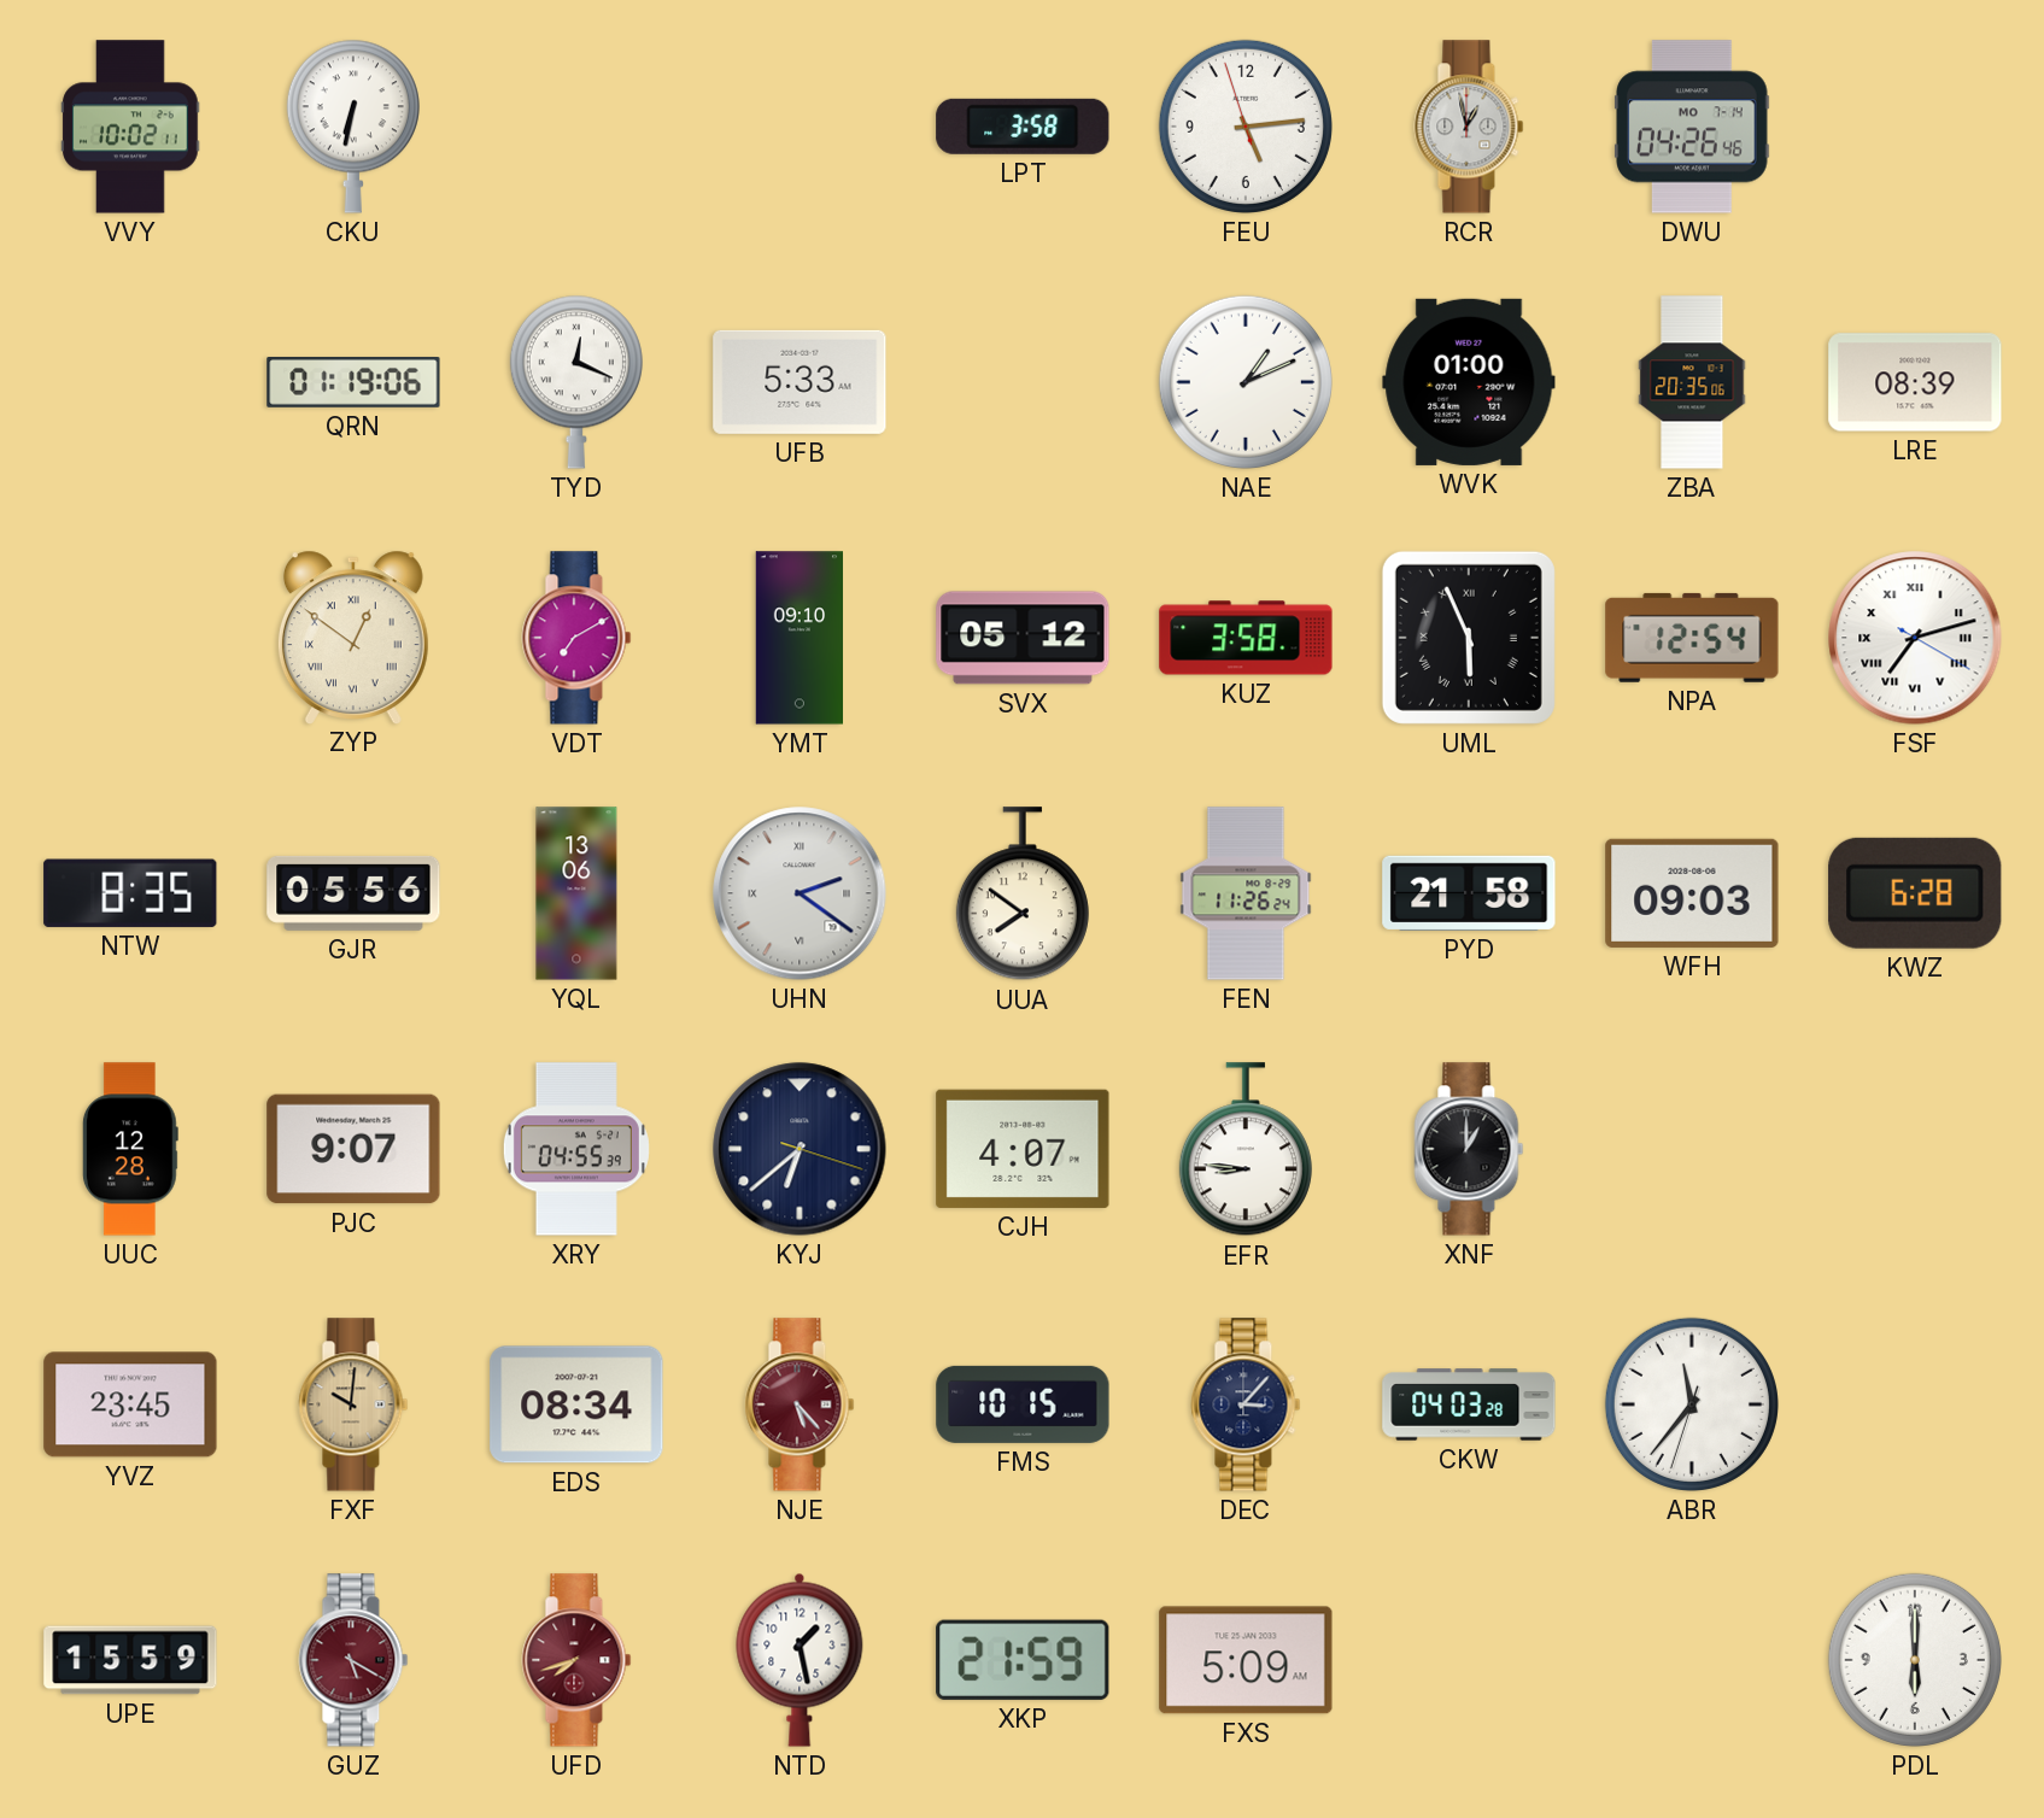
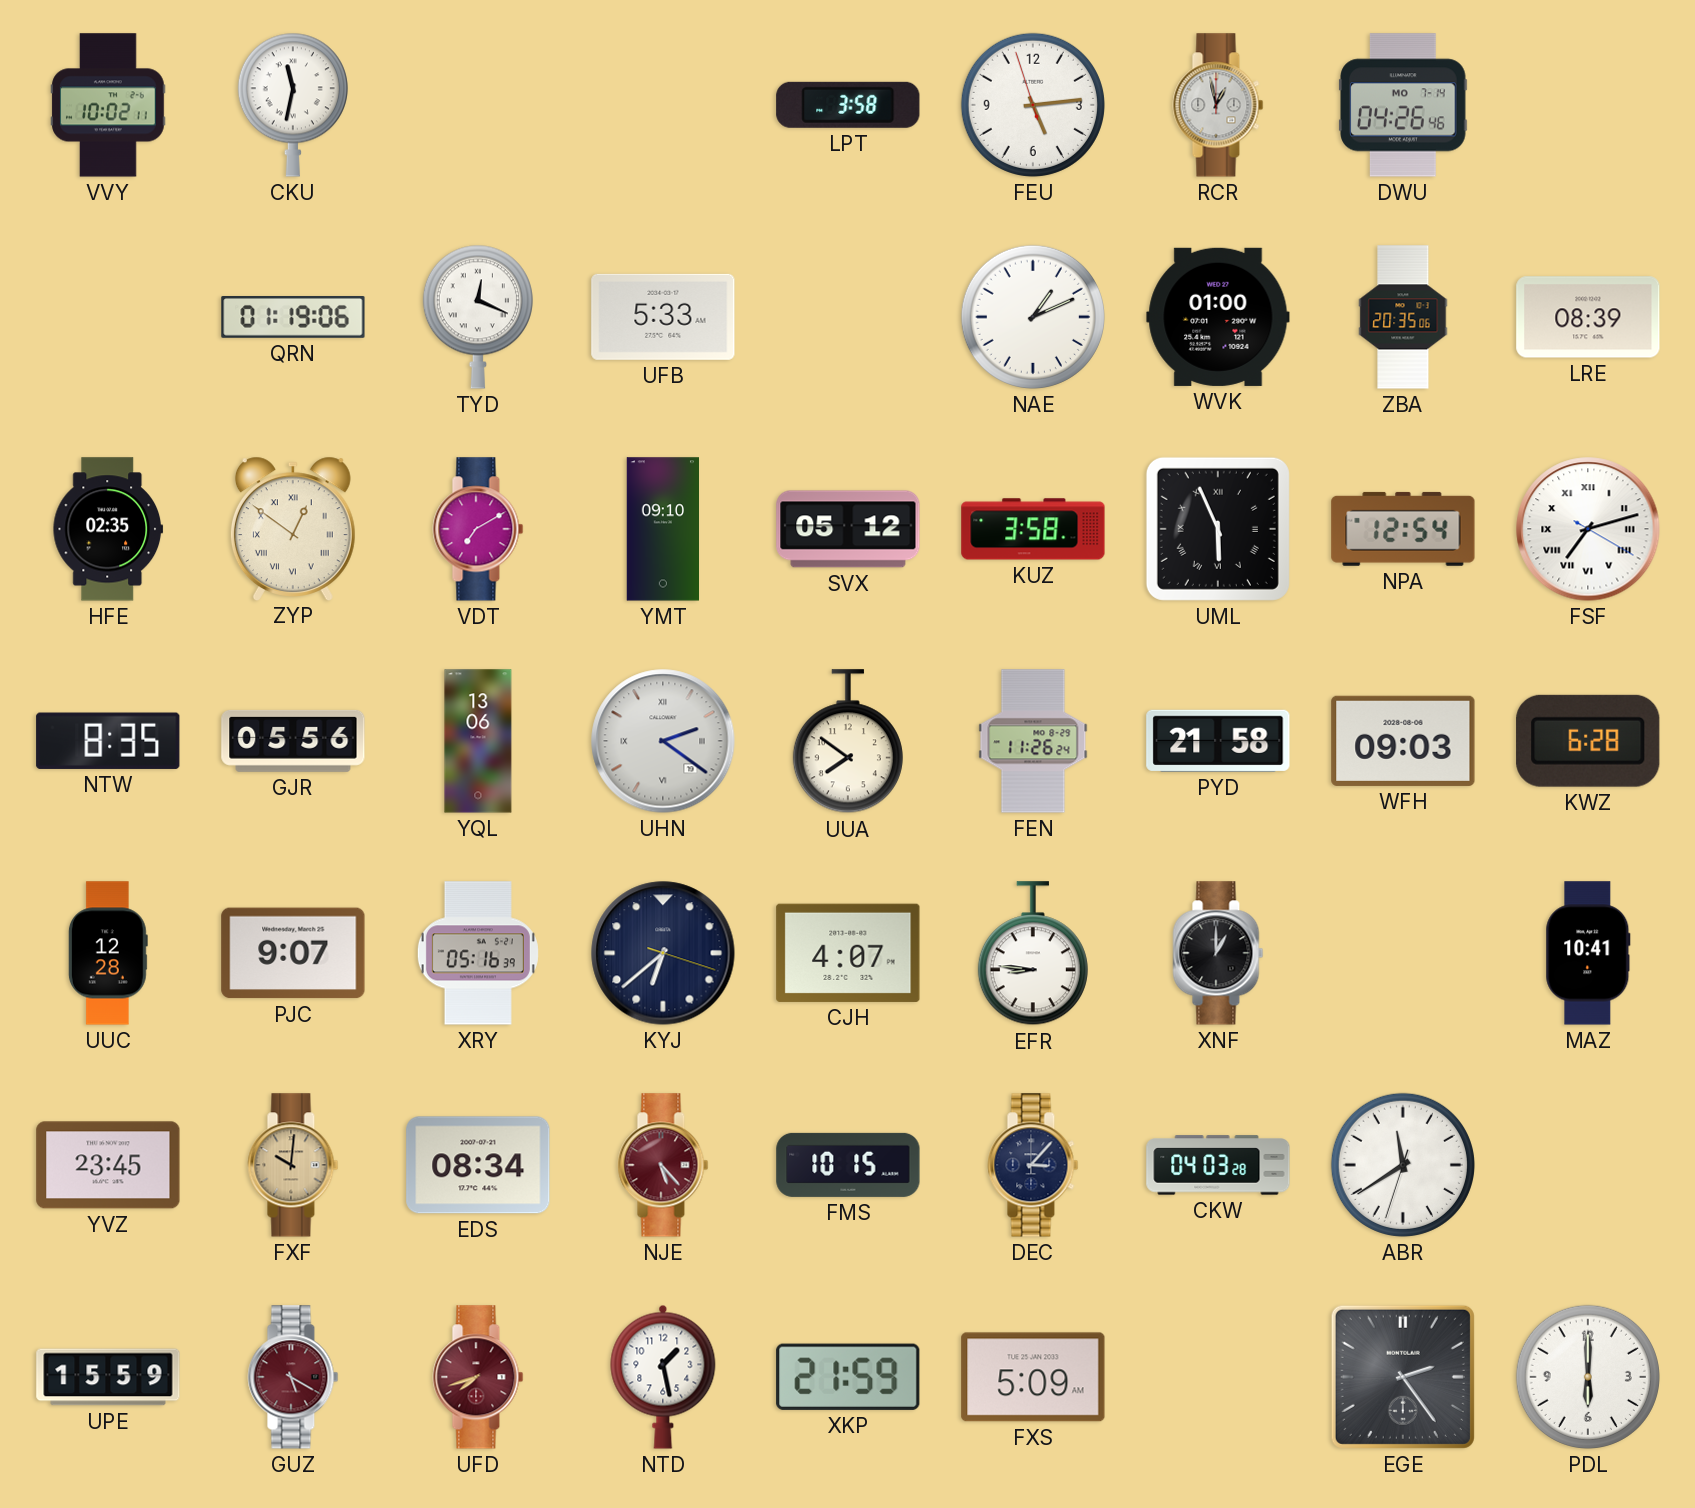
CKU: 6:32 -> 11:32
HFE: none -> 02:35
XRY: 04:55 -> 05:16
MAZ: none -> 10:41
ABR: 11:36 -> 11:39
EGE: none -> 2:24
